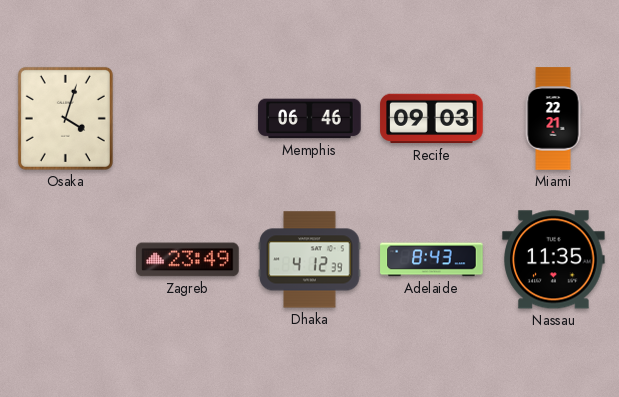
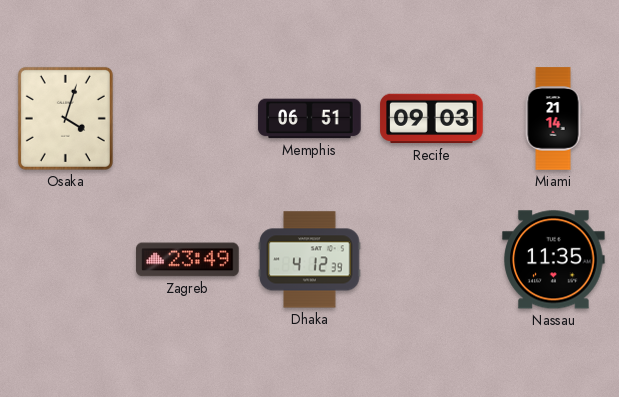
Memphis: 06:46 -> 06:51
Miami: 22:21 -> 21:14
Adelaide: 8:43 -> none
